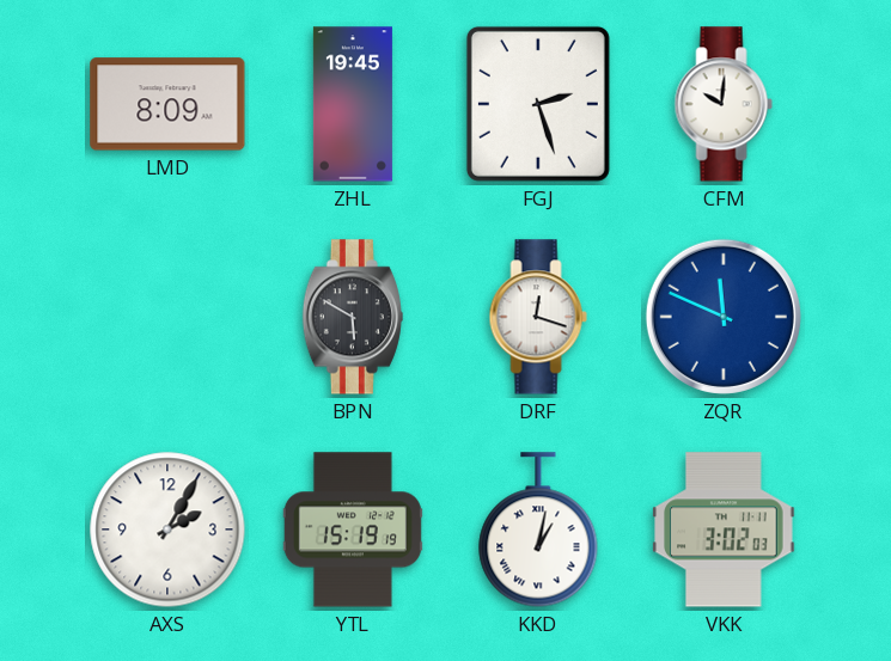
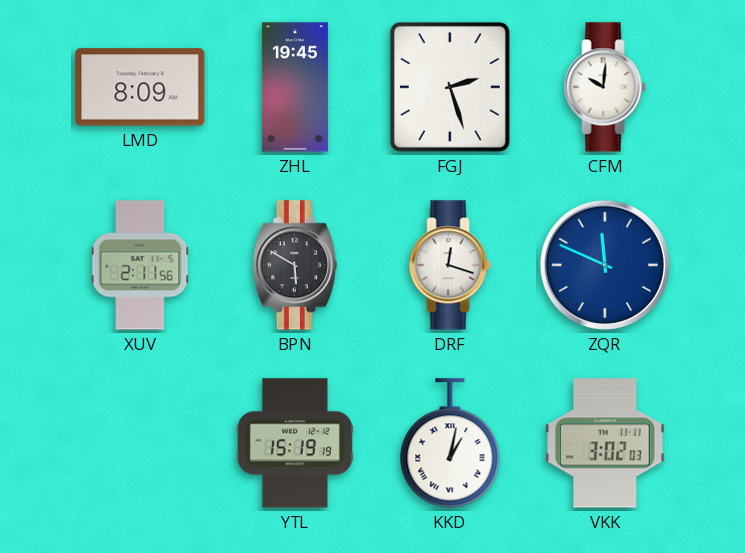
XUV: none -> 2:11
AXS: 2:05 -> none
